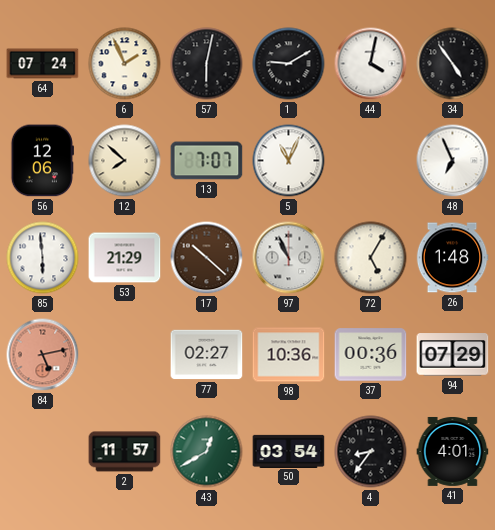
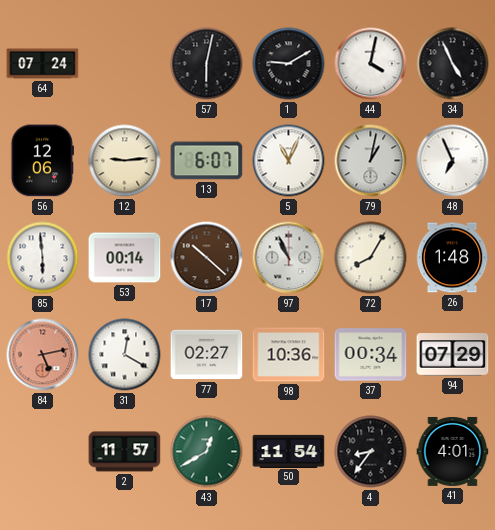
6: 1:56 -> none
34: 4:54 -> 4:56
12: 7:52 -> 9:14
13: 7:07 -> 6:07
79: none -> 1:02
53: 21:29 -> 00:14
72: 5:05 -> 8:05
31: none -> 12:20
37: 00:36 -> 00:34
50: 03:54 -> 11:54
